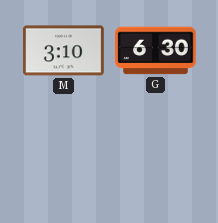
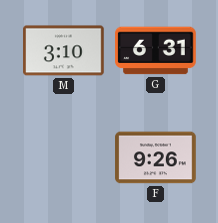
G: 6:30 -> 6:31
F: none -> 9:26
